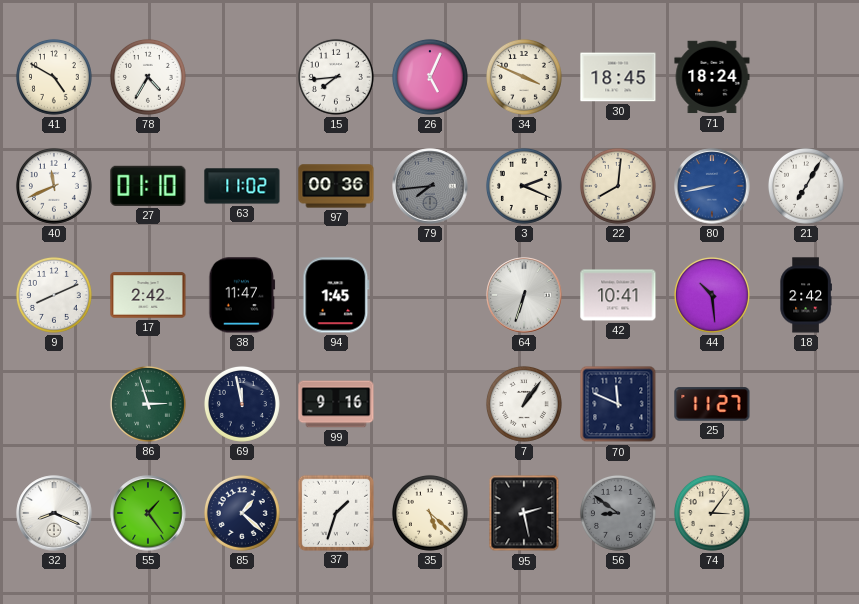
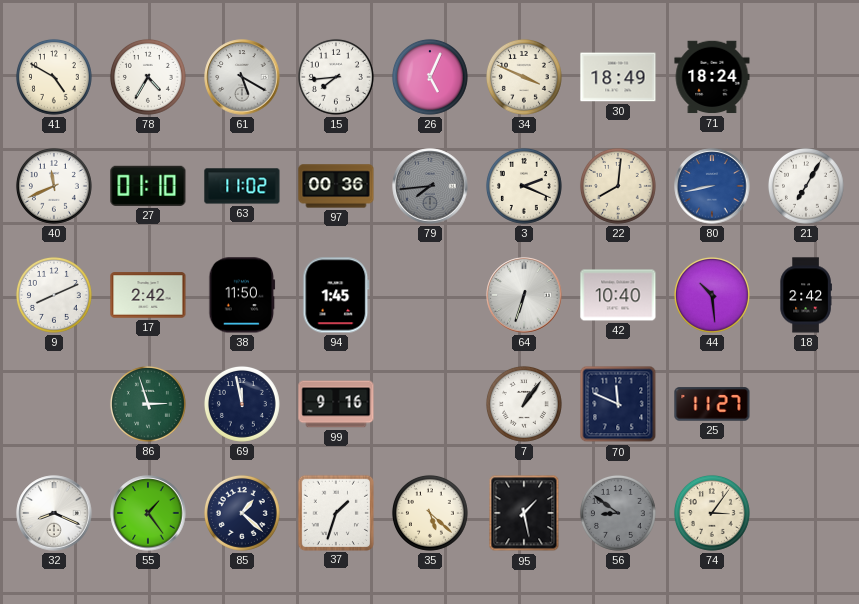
61: none -> 5:20
30: 18:45 -> 18:49
38: 11:47 -> 11:50
42: 10:41 -> 10:40
95: 2:28 -> 1:28
